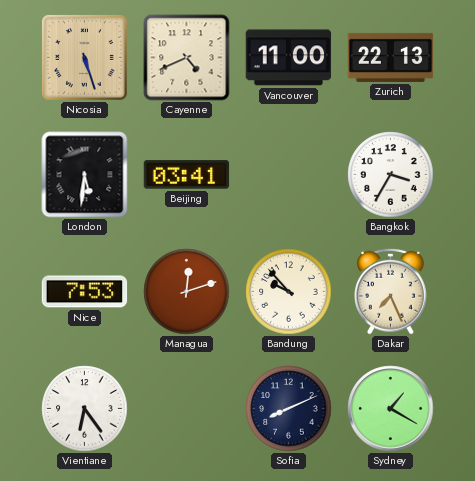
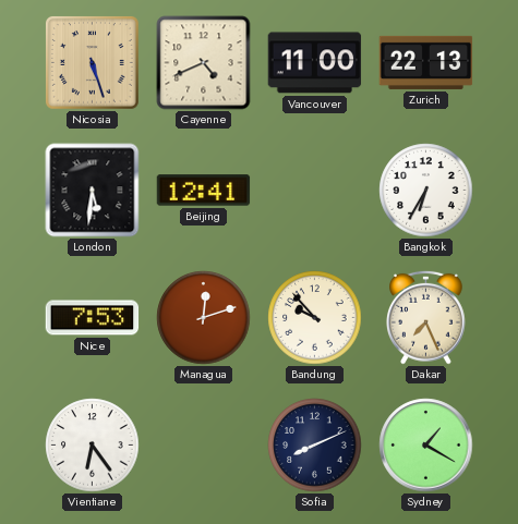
Beijing: 03:41 -> 12:41
Bangkok: 3:35 -> 6:35
